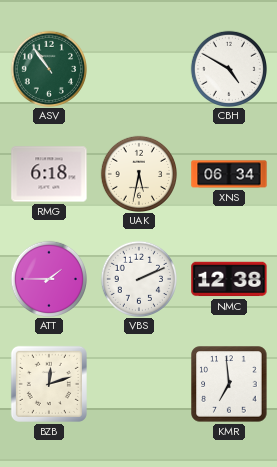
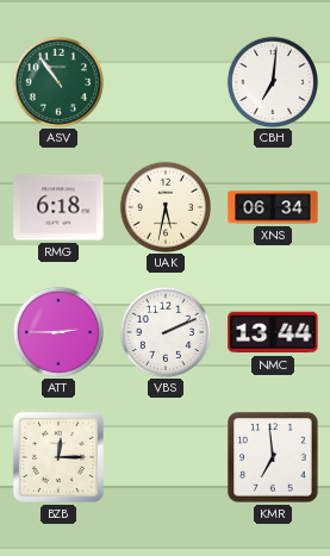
CBH: 4:50 -> 7:01
ATT: 1:45 -> 2:45
NMC: 12:38 -> 13:44
BZB: 12:12 -> 12:15
